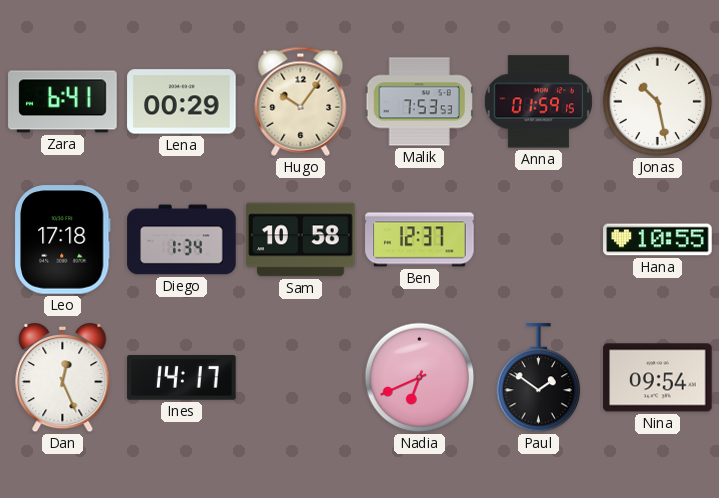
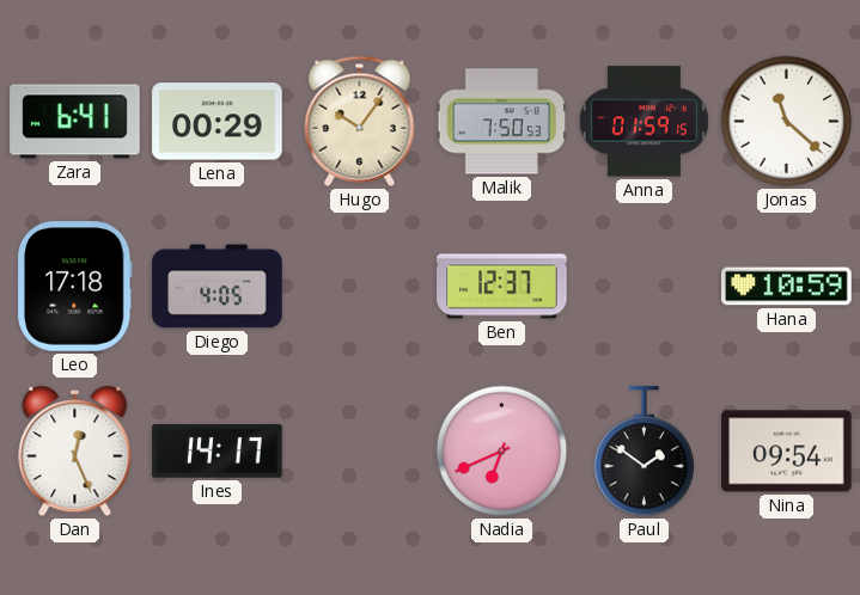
Malik: 7:53 -> 7:50
Jonas: 10:28 -> 11:22
Diego: 1:34 -> 4:05
Sam: 10:58 -> none
Hana: 10:55 -> 10:59
